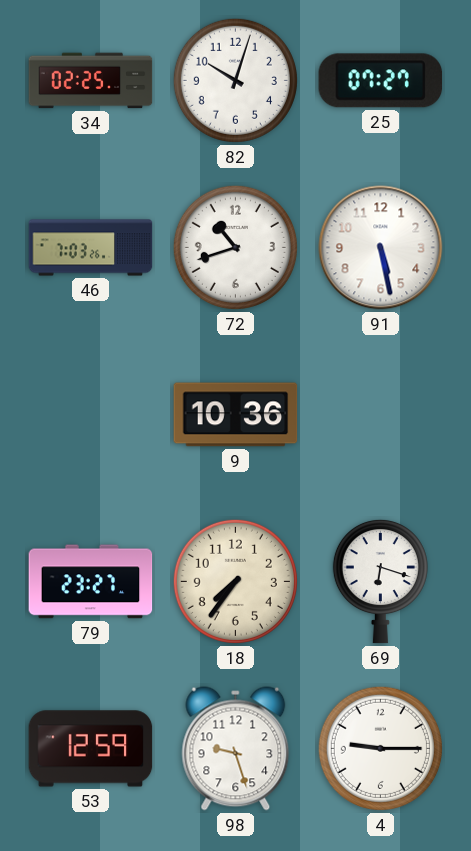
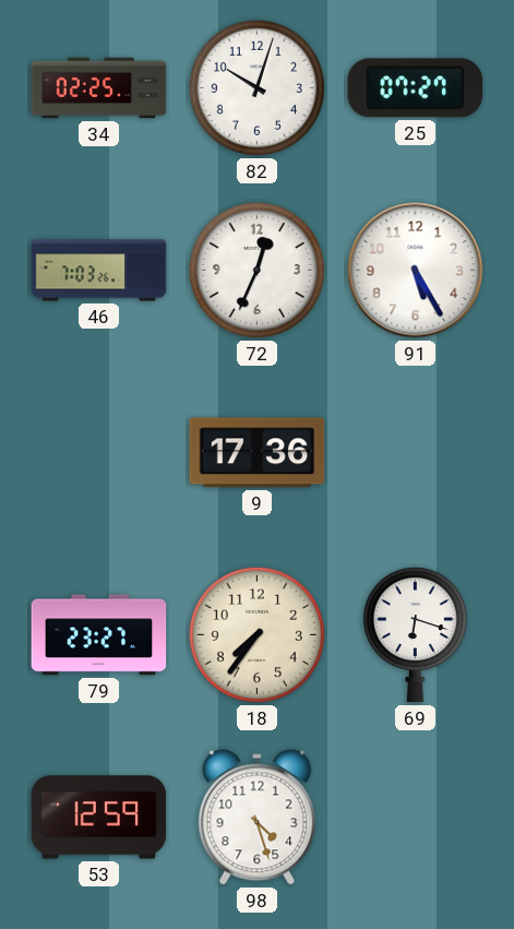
72: 10:42 -> 12:34
91: 5:28 -> 5:25
9: 10:36 -> 17:36
98: 9:27 -> 4:27
4: 9:15 -> none
